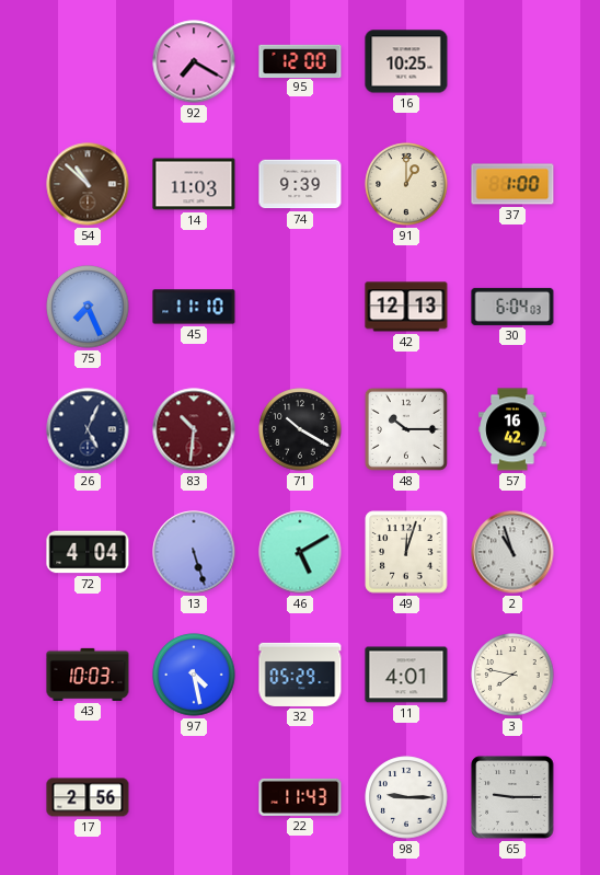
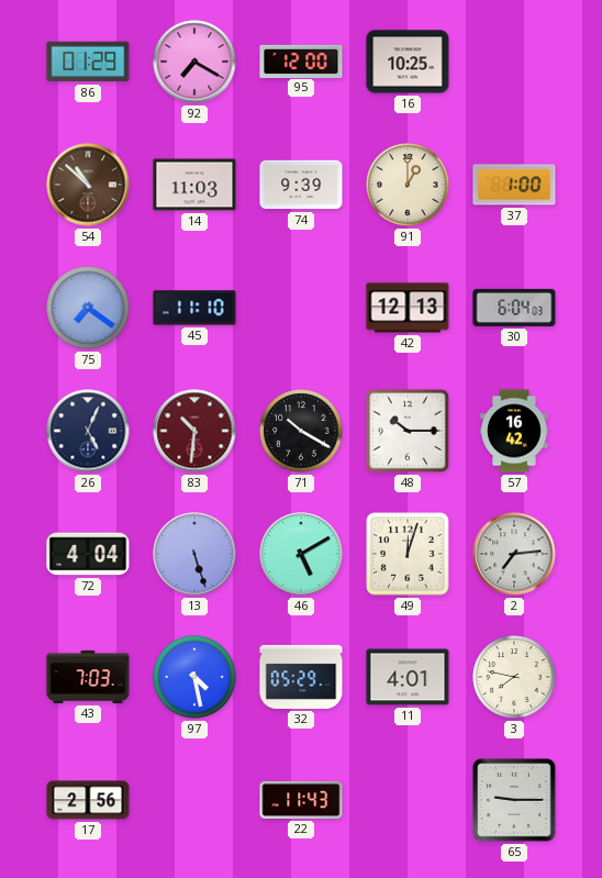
86: none -> 01:29
75: 7:26 -> 7:21
2: 10:57 -> 7:14
43: 10:03 -> 7:03
98: 9:15 -> none
